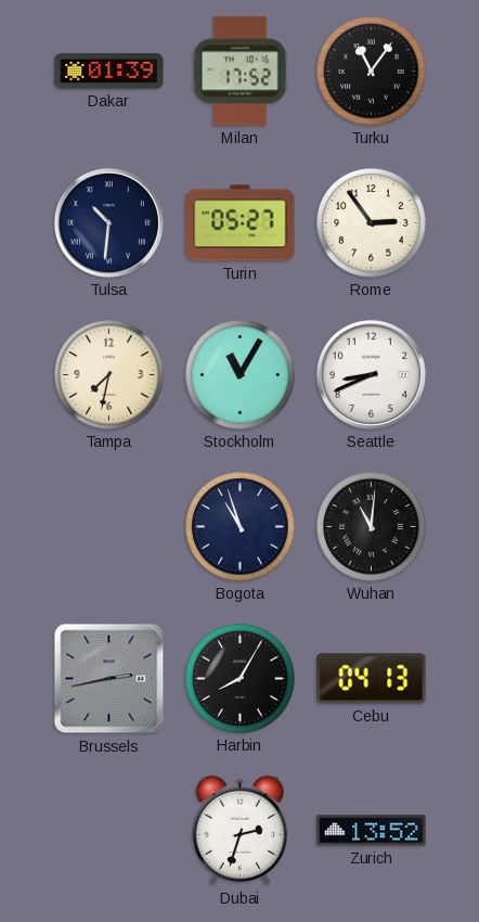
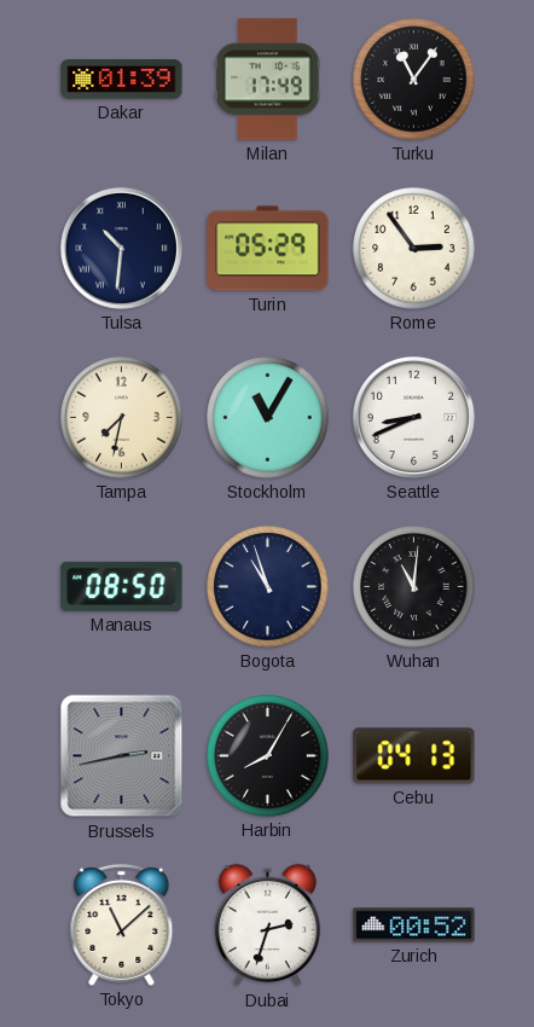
Milan: 17:52 -> 17:49
Turin: 05:27 -> 05:29
Manaus: none -> 08:50
Tokyo: none -> 11:08
Zurich: 13:52 -> 00:52
